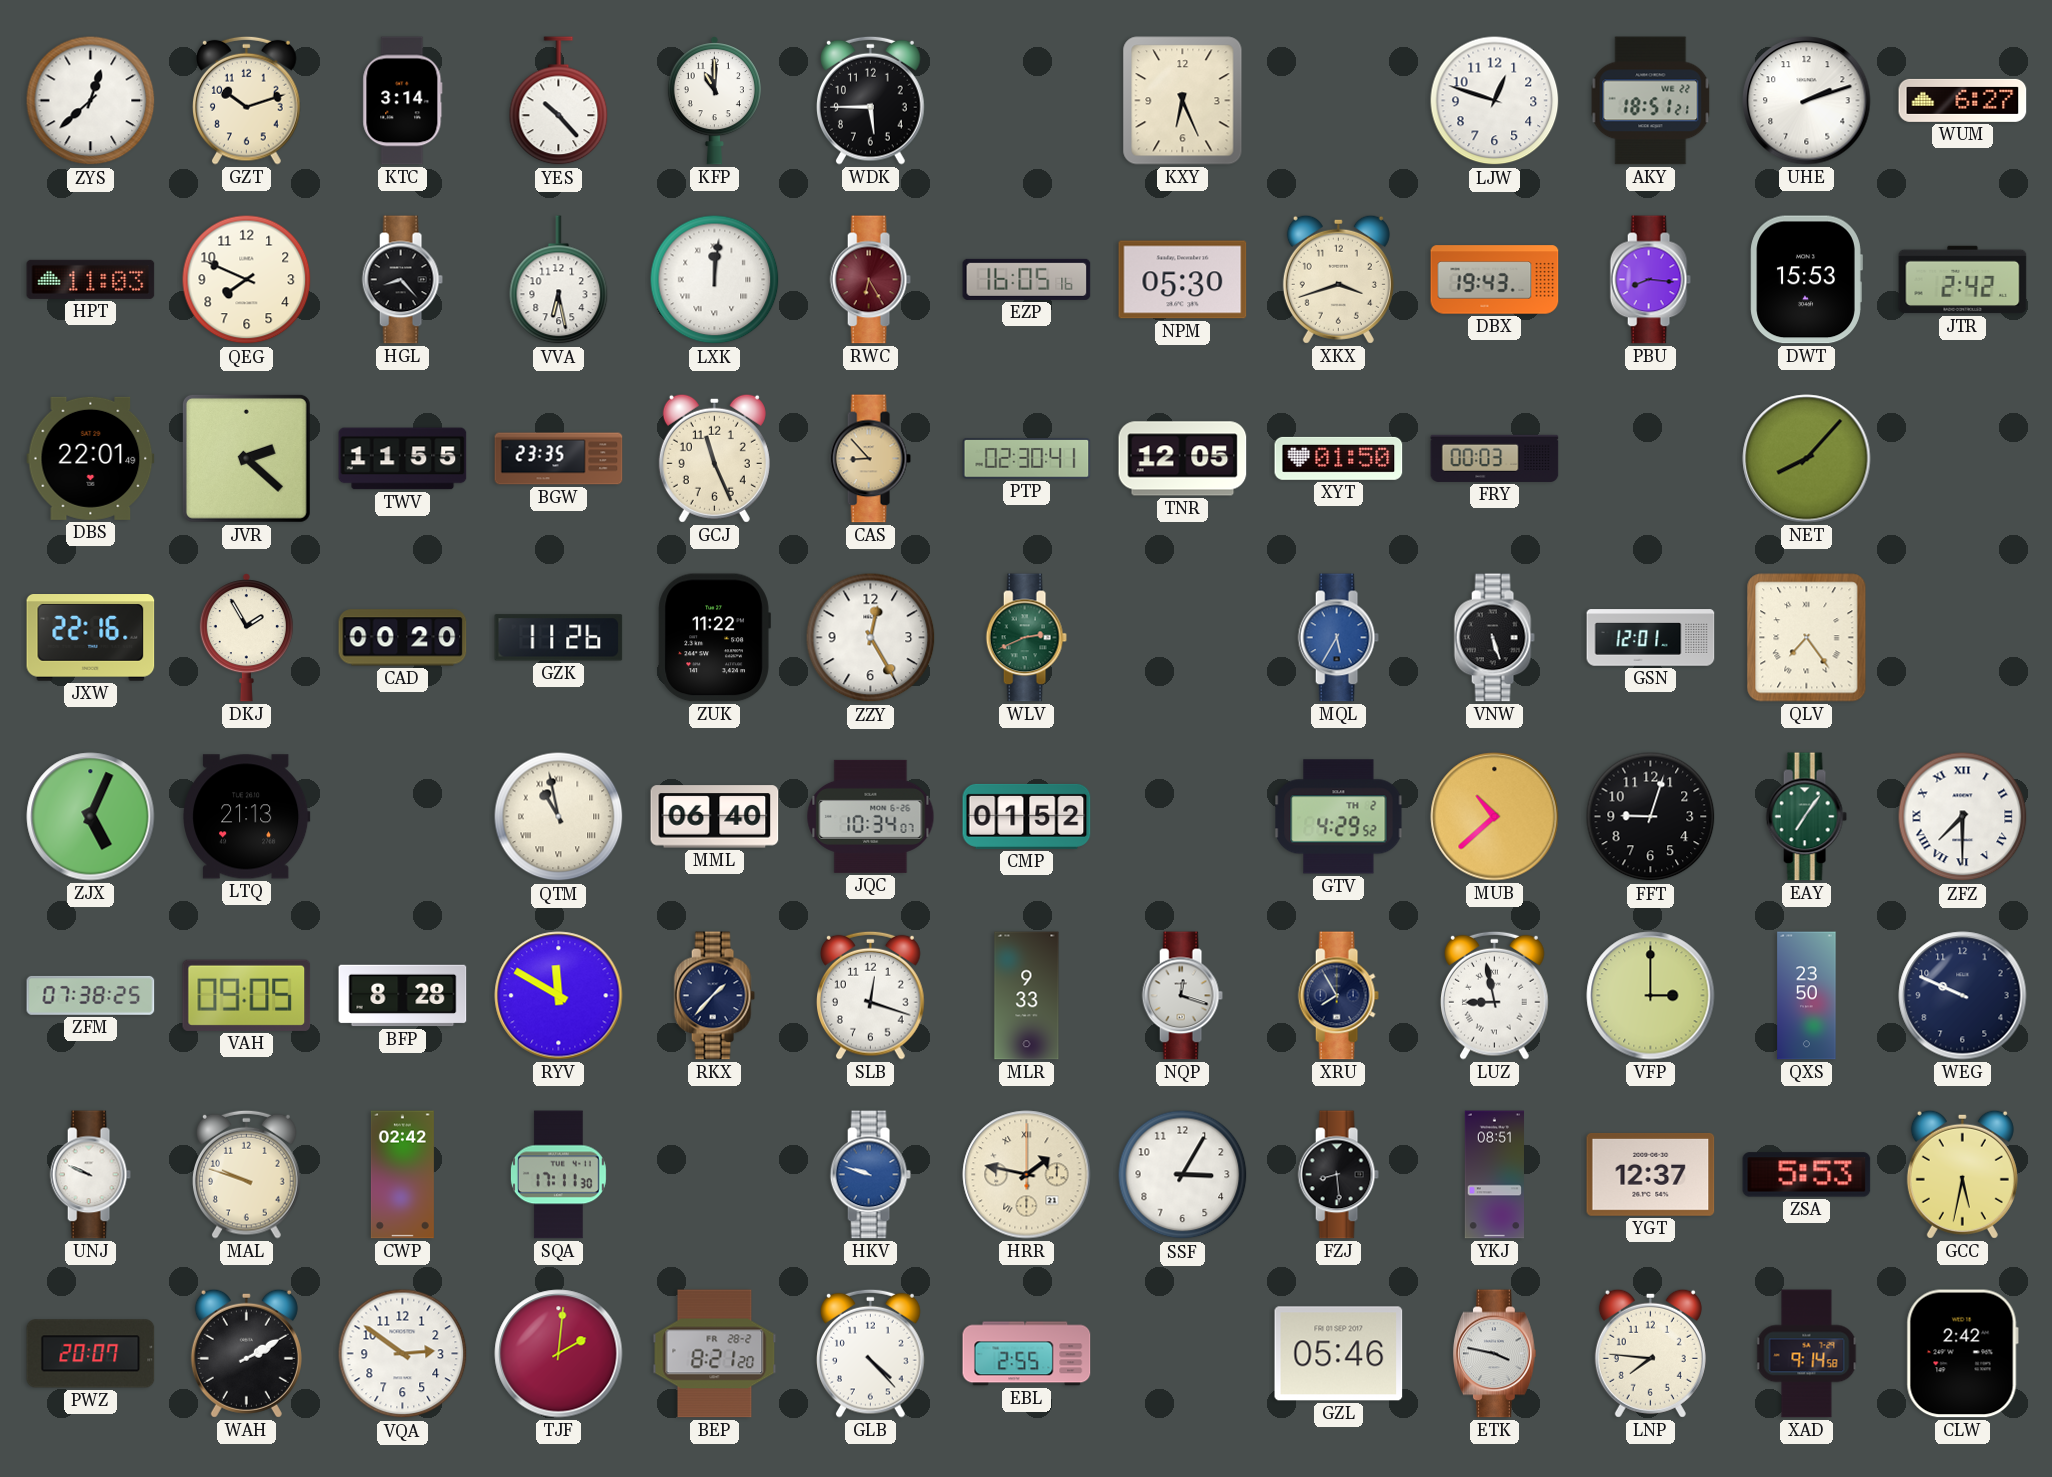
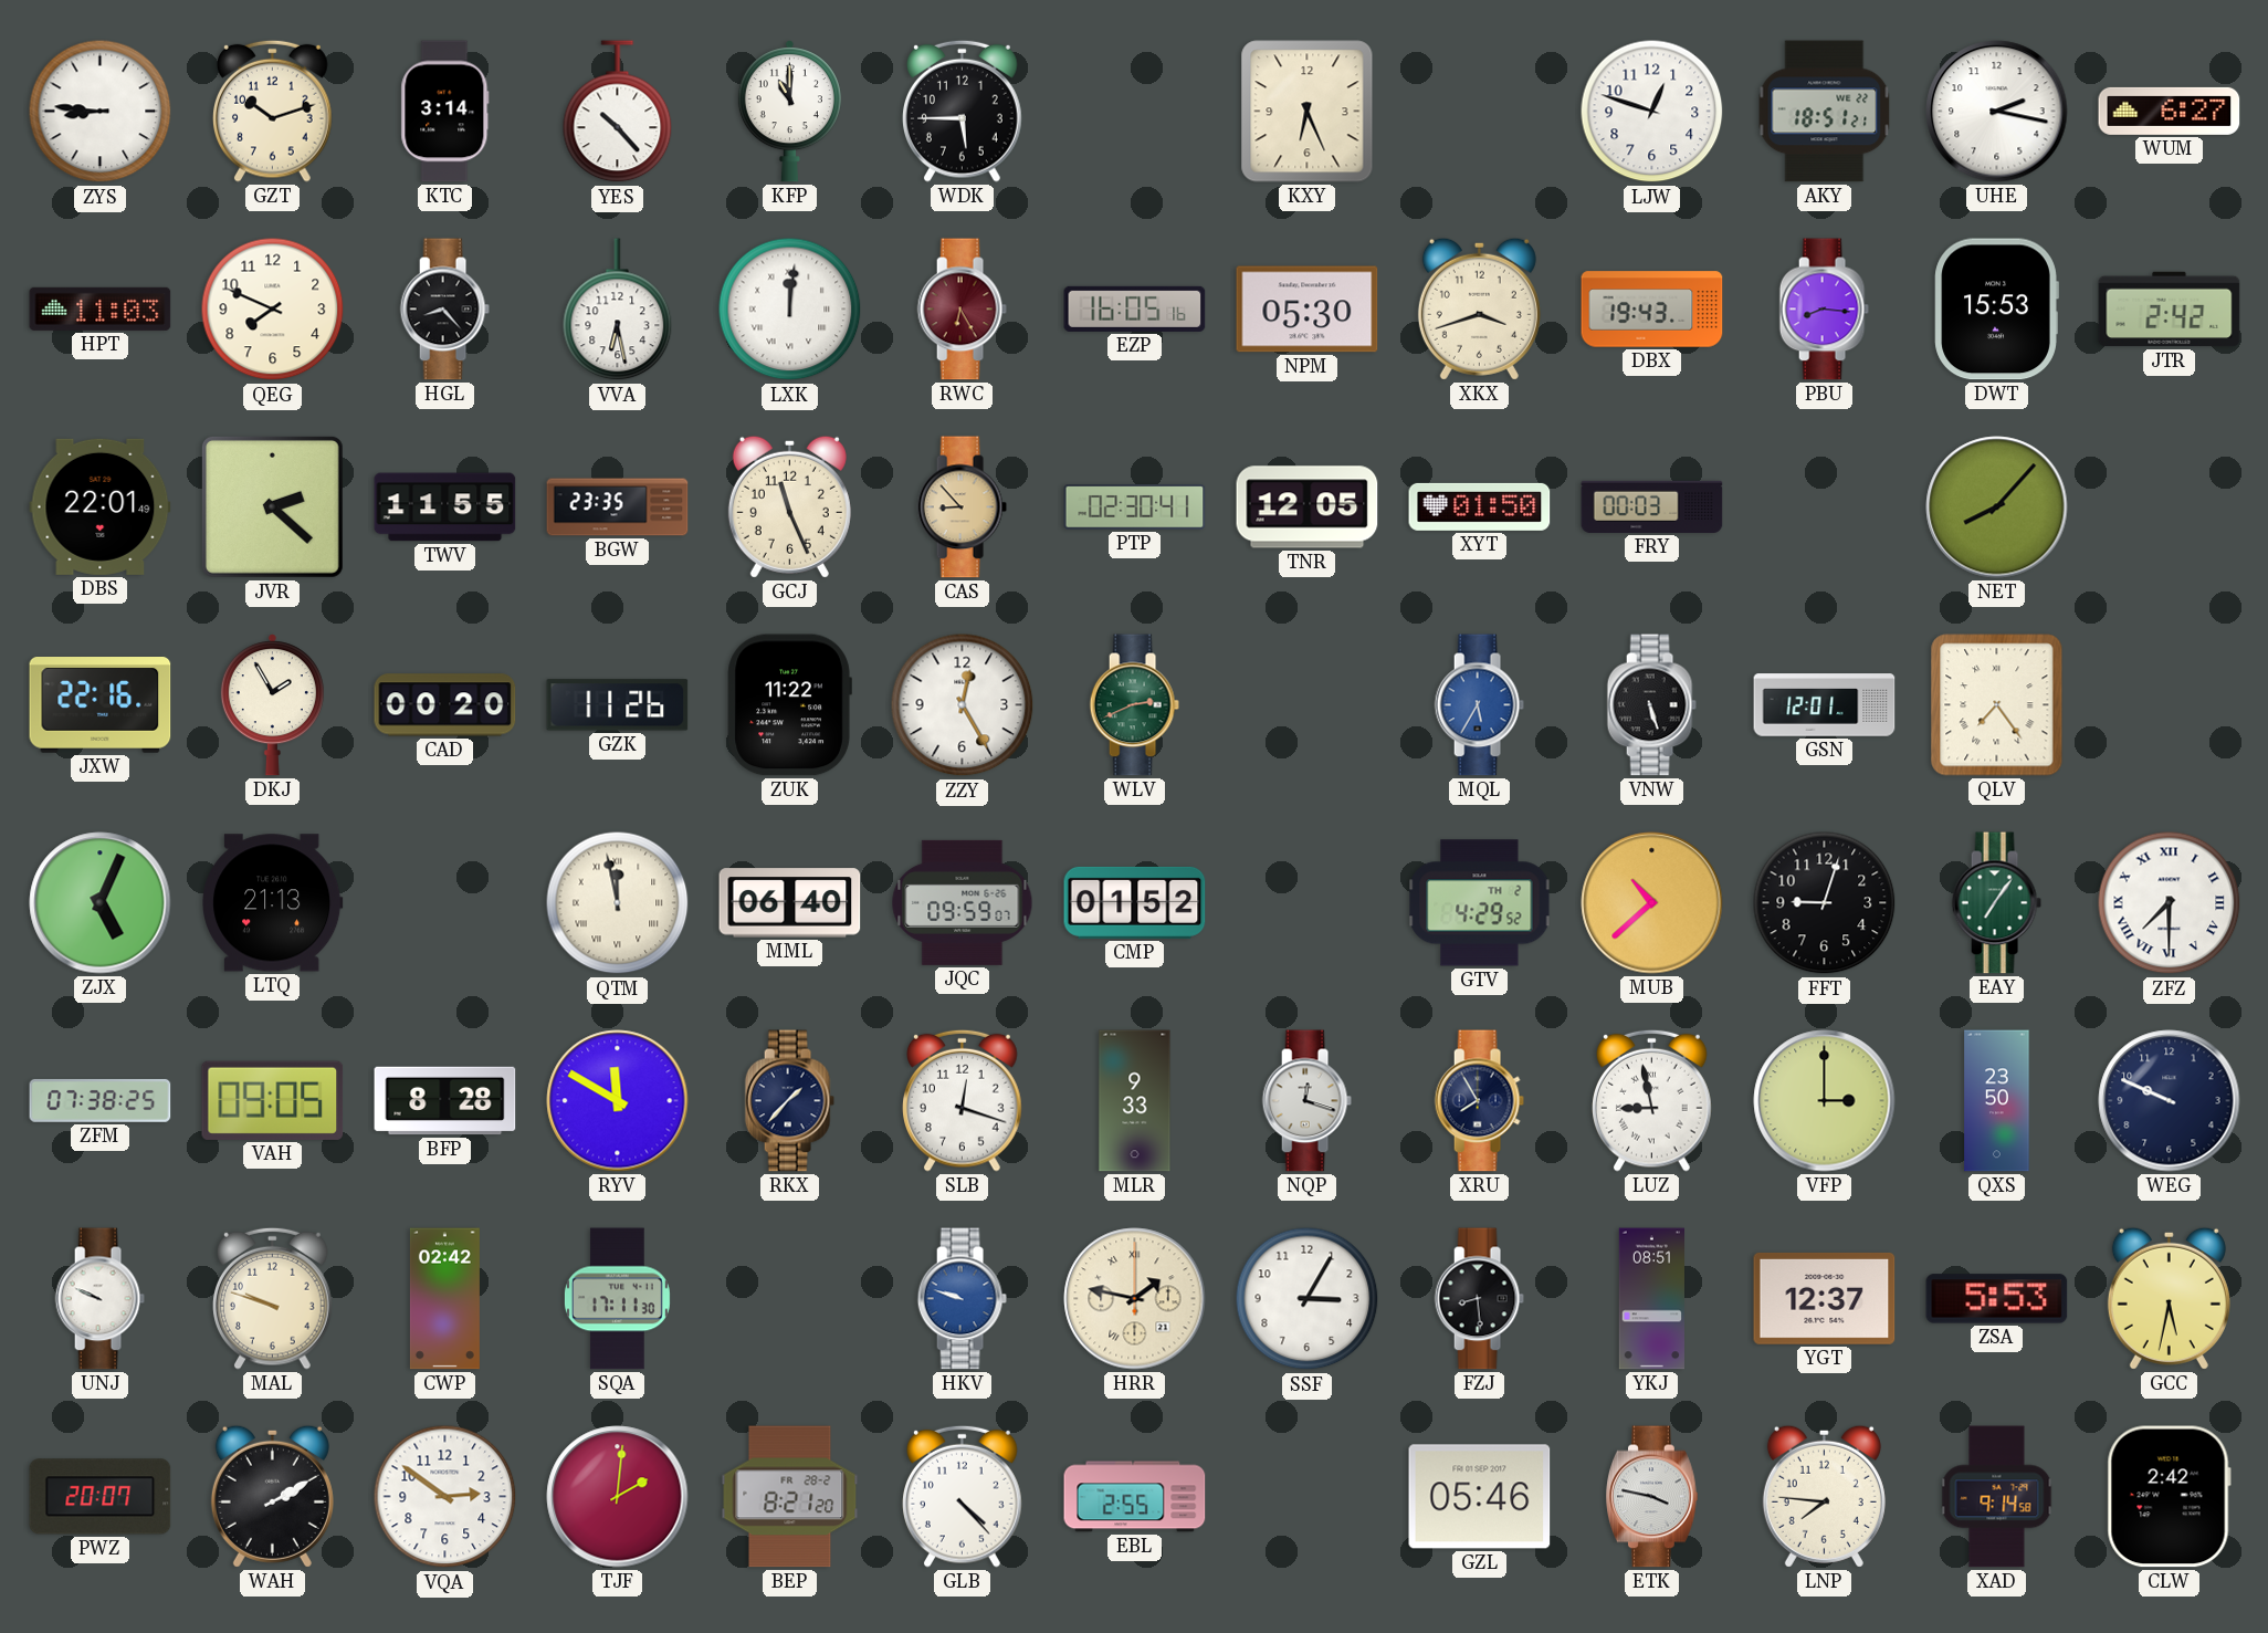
ZYS: 12:38 -> 8:46
UHE: 2:12 -> 2:17
QTM: 10:58 -> 11:58
JQC: 10:34 -> 09:59
